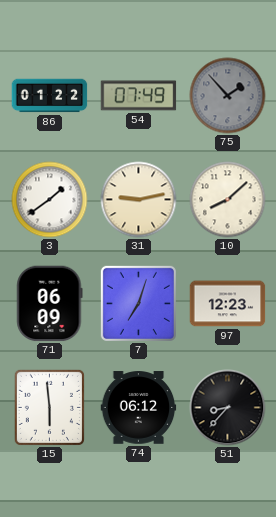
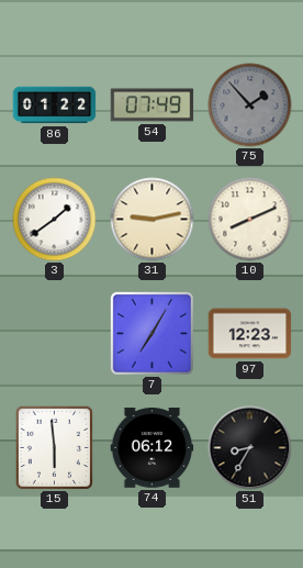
10: 8:08 -> 8:11
71: 06:09 -> none
7: 7:03 -> 7:05
51: 8:37 -> 8:35
